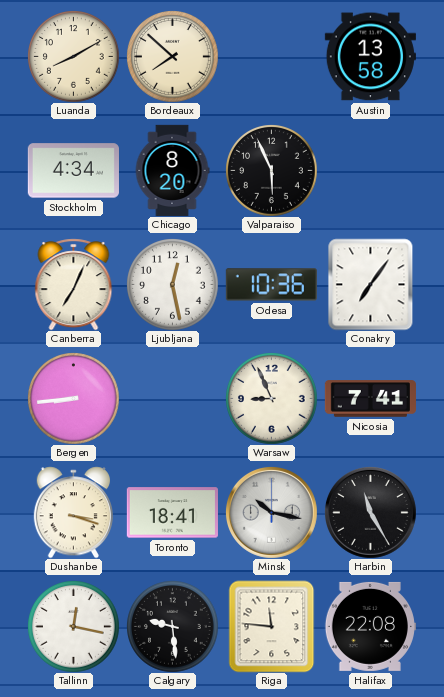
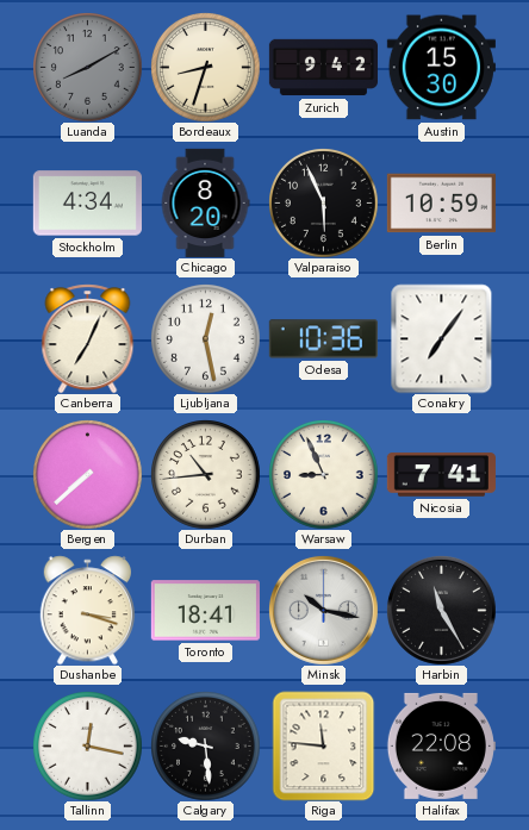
Luanda dial: cream -> grey
Bordeaux: 7:52 -> 8:33
Zurich: none -> 9:42
Austin: 13:58 -> 15:30
Berlin: none -> 10:59
Bergen: 8:44 -> 7:38
Durban: none -> 10:44
